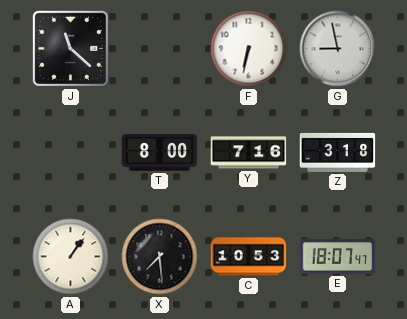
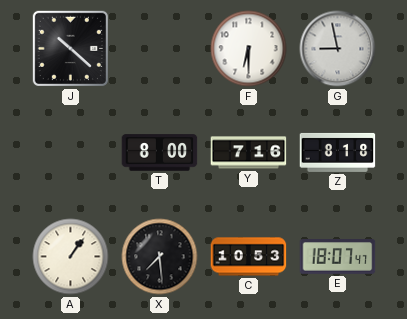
J: 11:22 -> 10:22
F: 6:32 -> 6:30
Z: 3:18 -> 8:18
